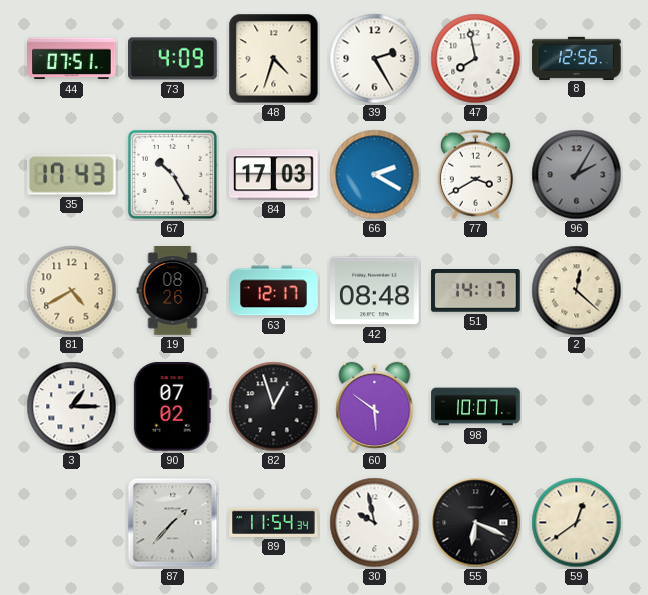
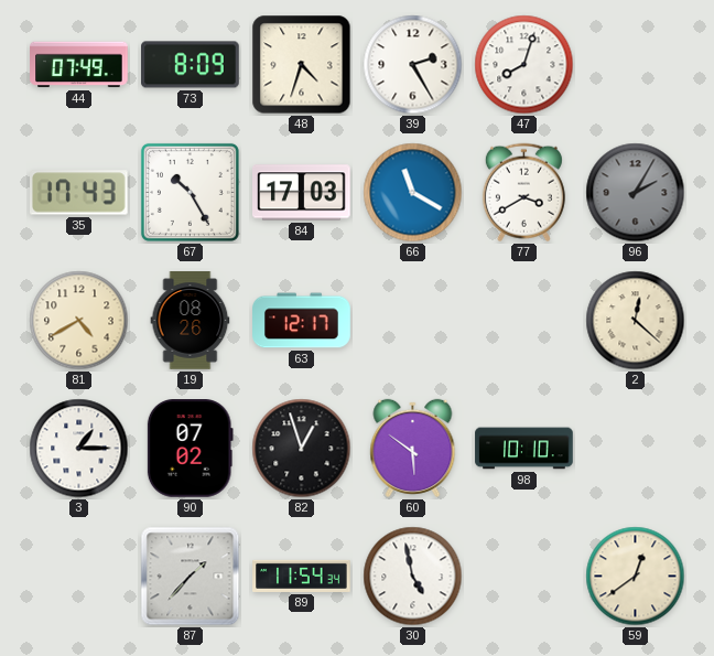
44: 07:51 -> 07:49
73: 4:09 -> 8:09
47: 7:58 -> 8:03
8: 12:56 -> none
66: 2:20 -> 11:20
42: 08:48 -> none
51: 14:17 -> none
98: 10:07 -> 10:10
30: 9:58 -> 4:58
55: 6:19 -> none
